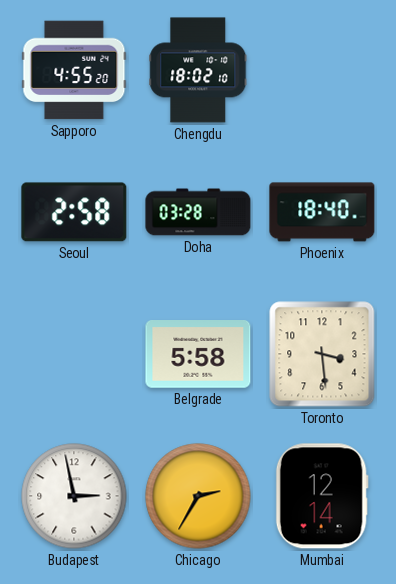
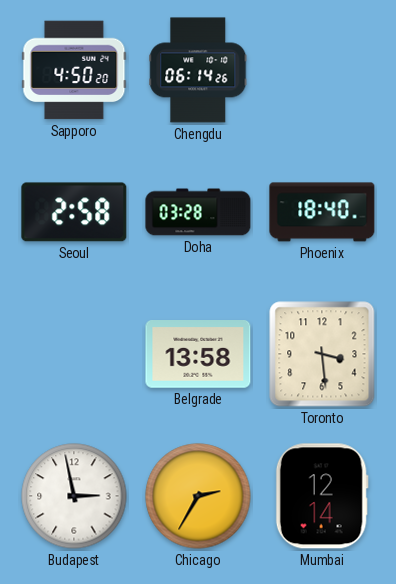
Sapporo: 4:55 -> 4:50
Chengdu: 18:02 -> 06:14
Belgrade: 5:58 -> 13:58
